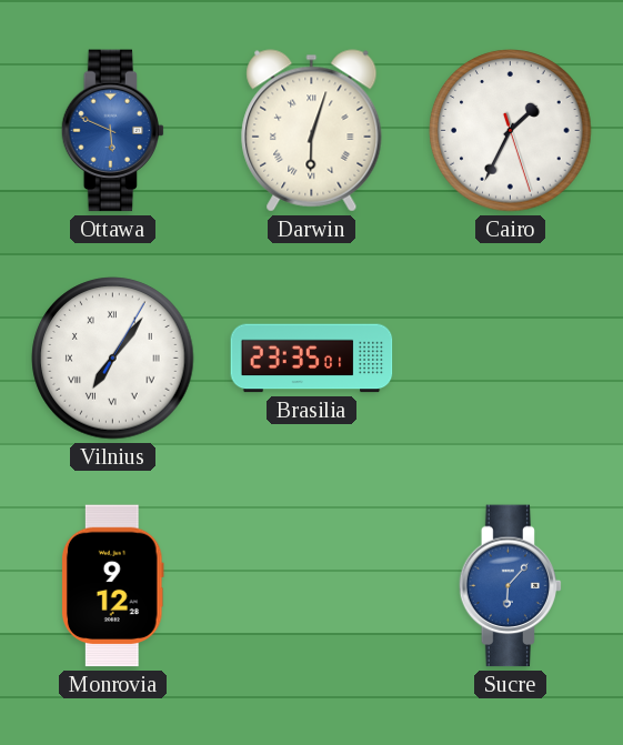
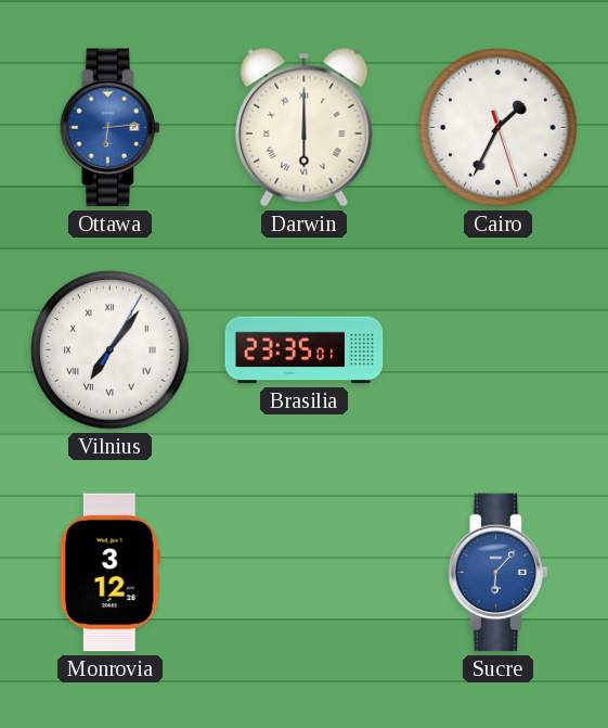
Ottawa: 5:49 -> 6:14
Darwin: 6:03 -> 6:00
Monrovia: 9:12 -> 3:12
